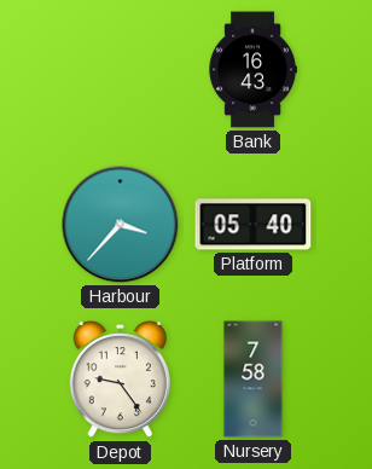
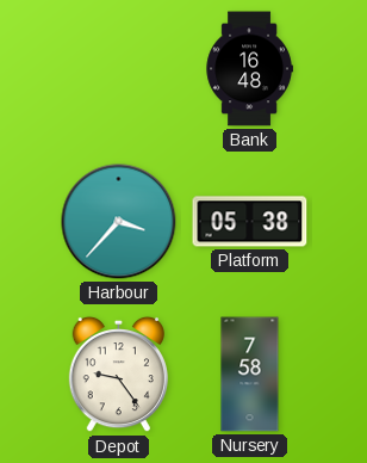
Bank: 16:43 -> 16:48
Platform: 05:40 -> 05:38
